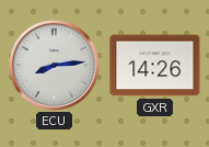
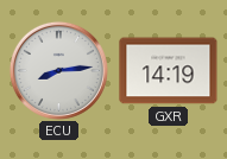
GXR: 14:26 -> 14:19
